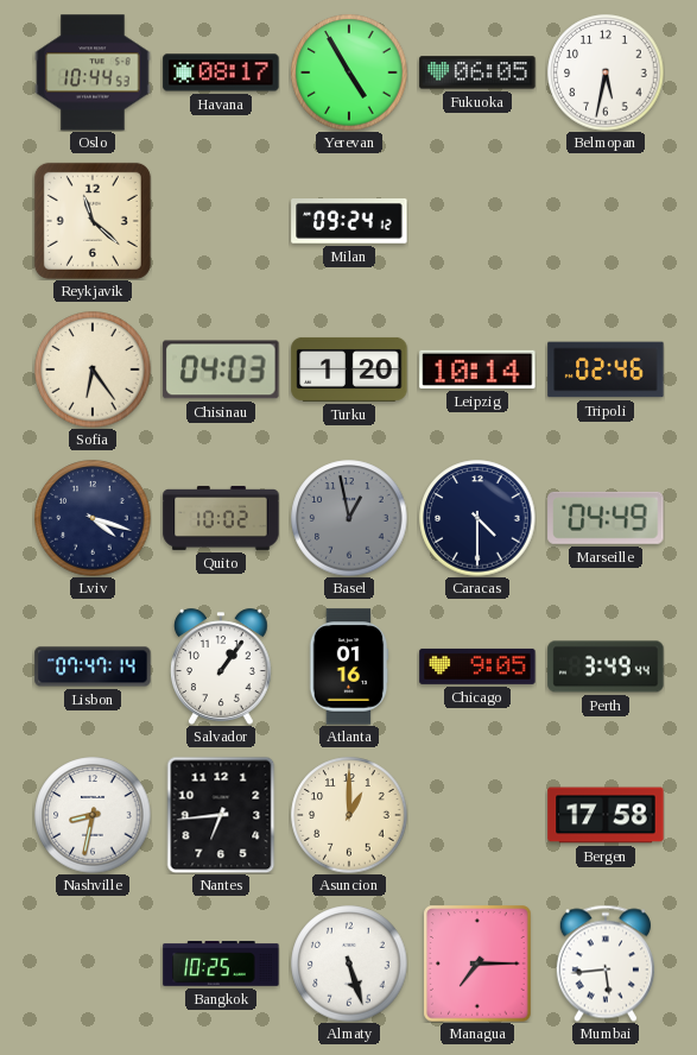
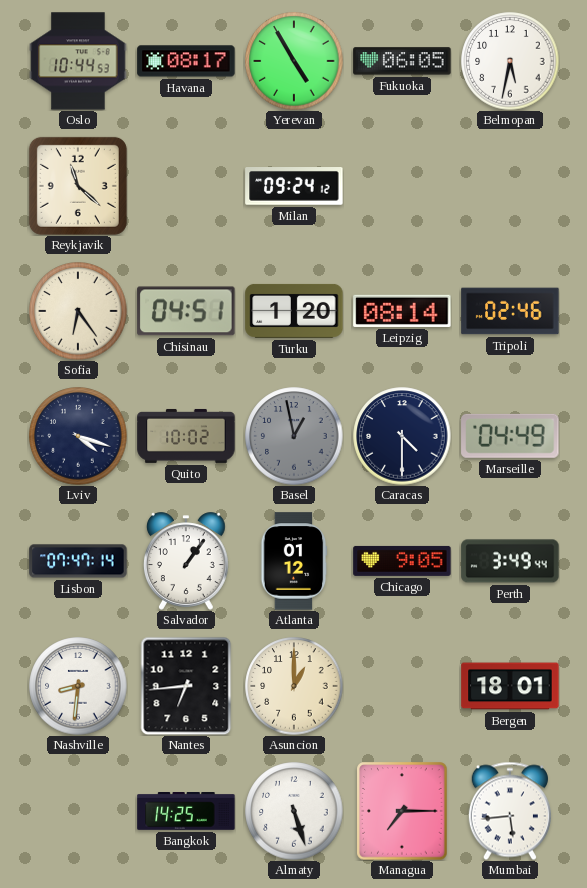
Chisinau: 04:03 -> 04:51
Leipzig: 10:14 -> 08:14
Atlanta: 01:16 -> 01:12
Nashville: 8:32 -> 8:31
Bergen: 17:58 -> 18:01
Bangkok: 10:25 -> 14:25
